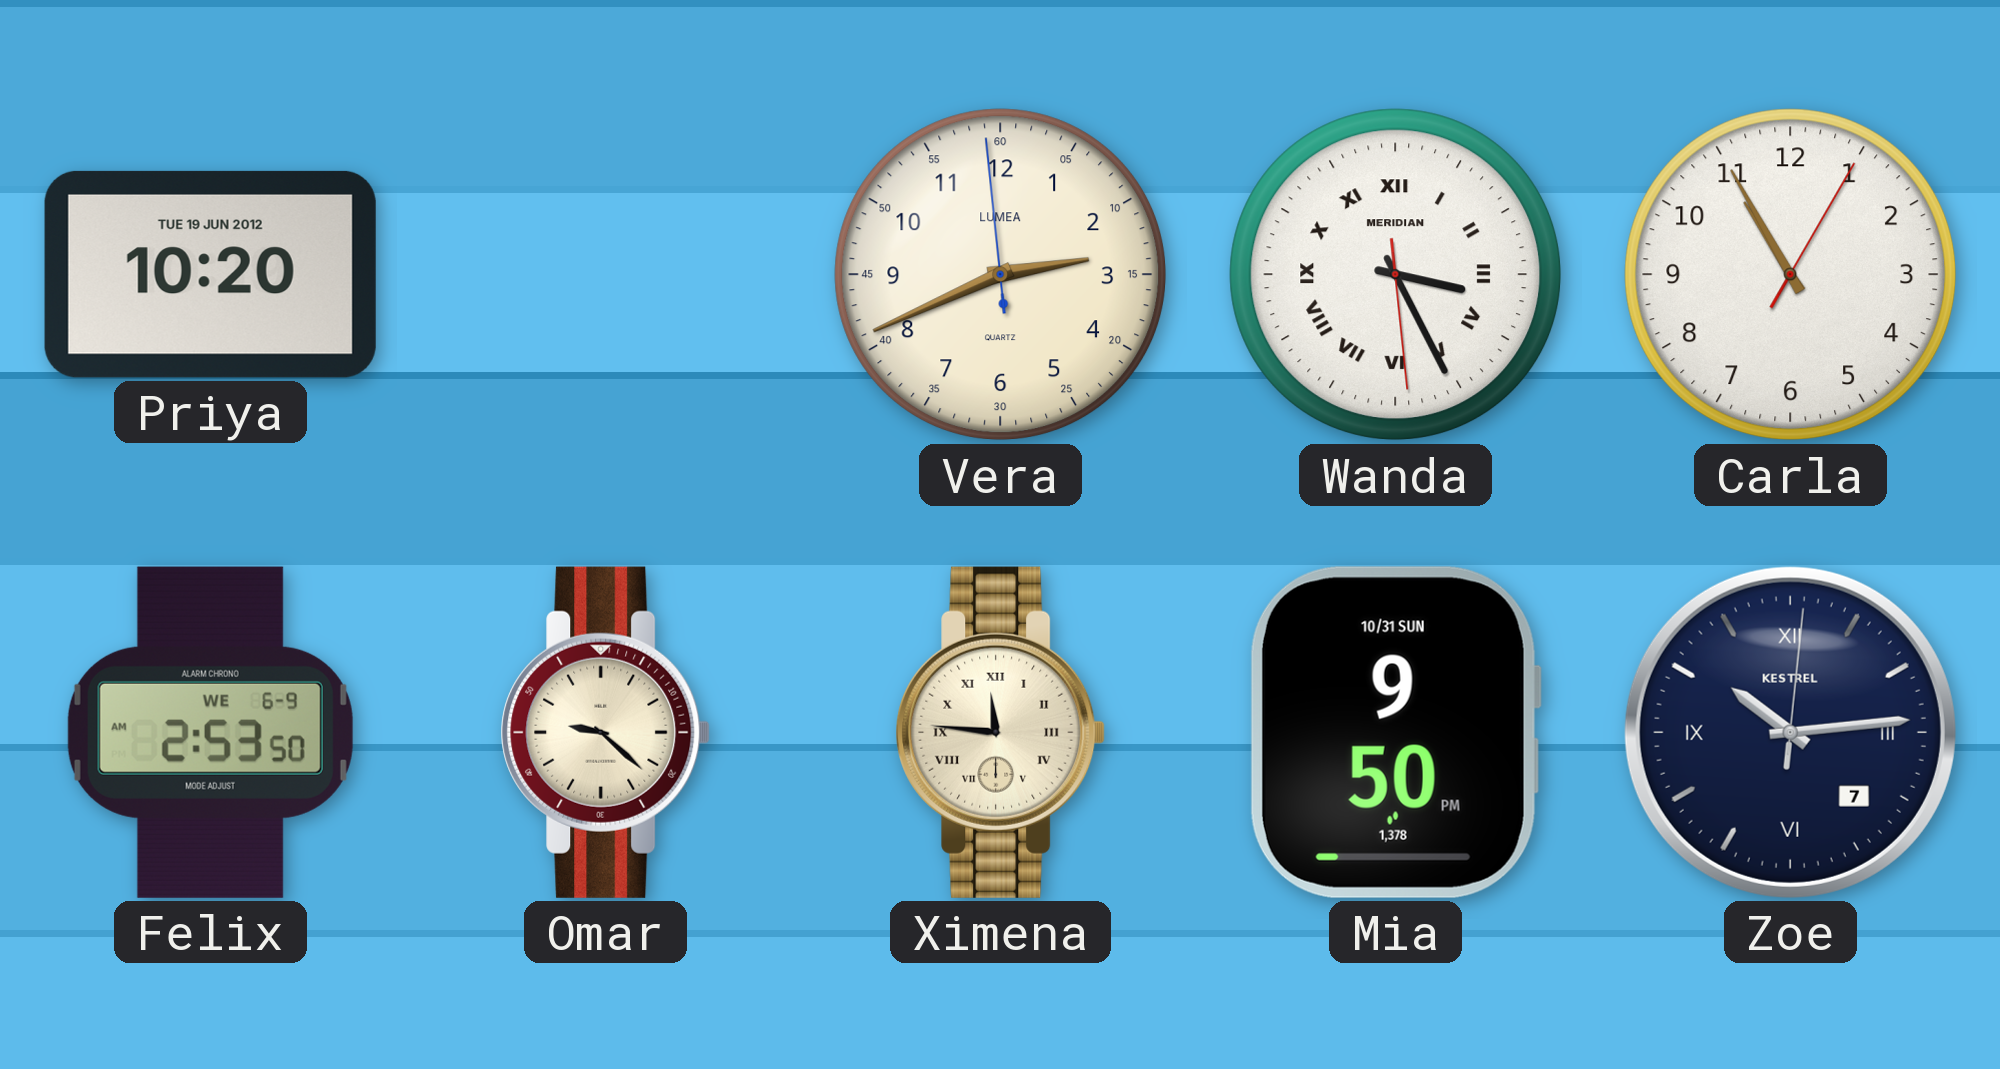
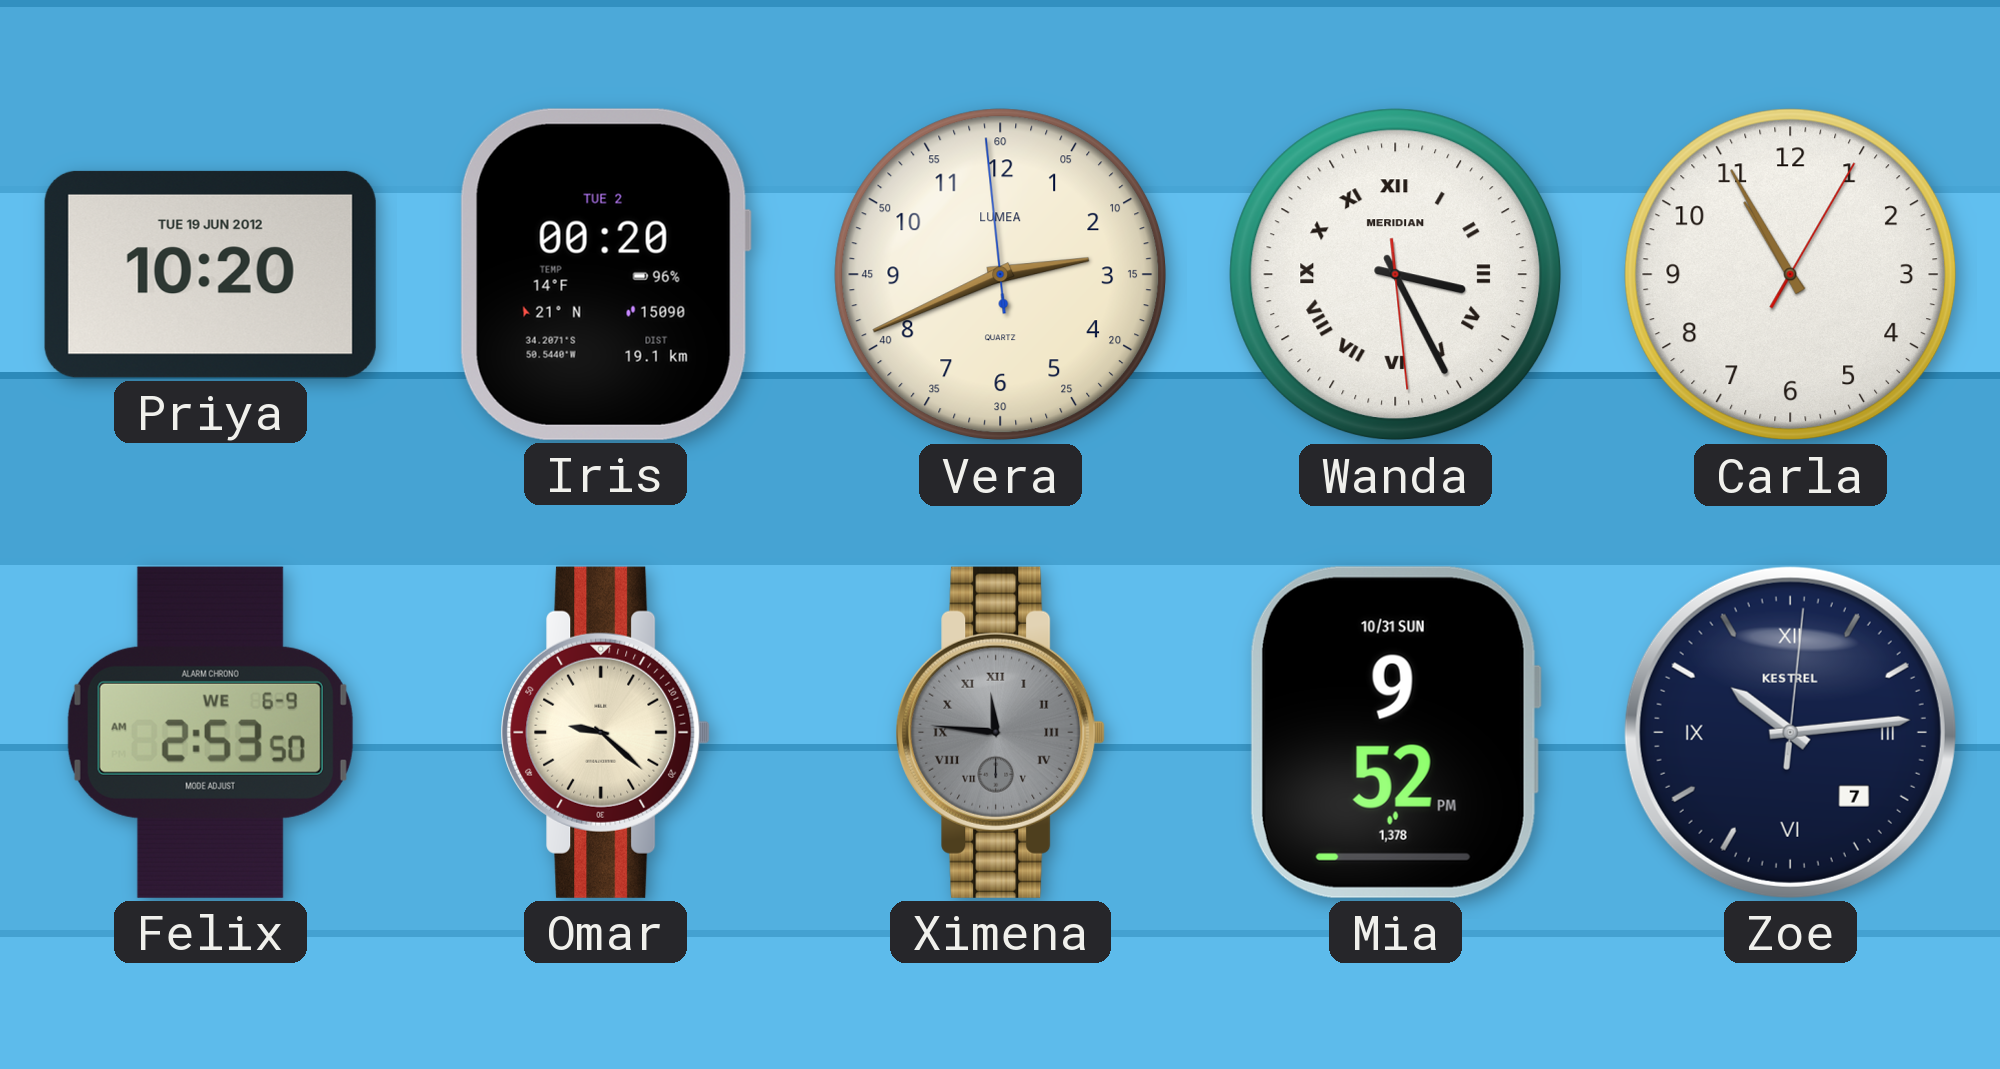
Iris: none -> 00:20
Ximena dial: cream -> grey
Mia: 9:50 -> 9:52
